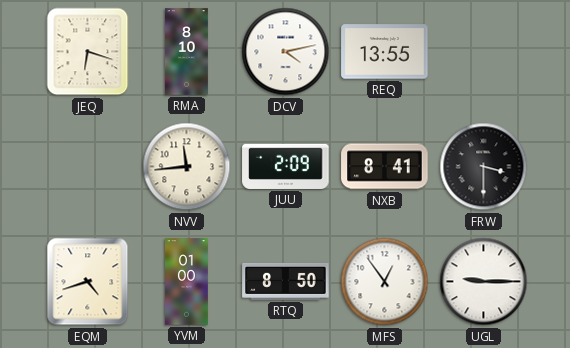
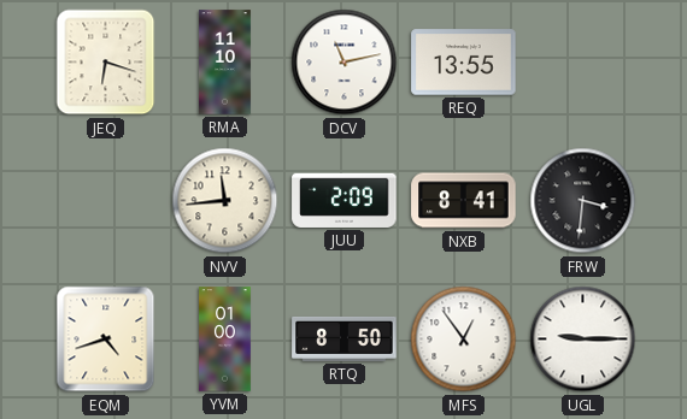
RMA: 8:10 -> 11:10
DCV: 4:13 -> 11:13
FRW: 3:30 -> 3:31
